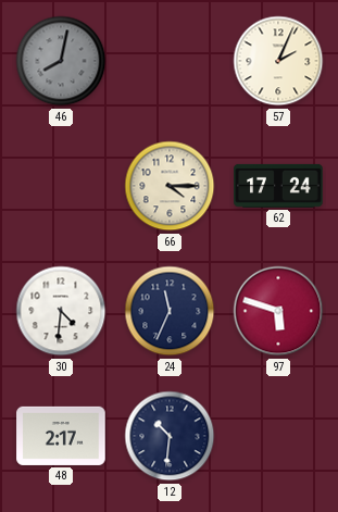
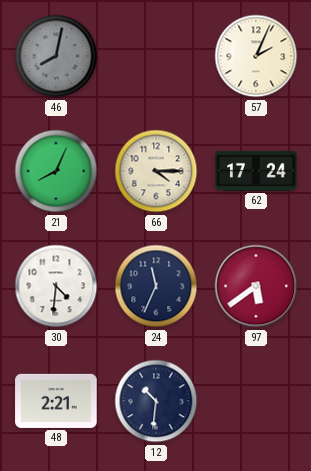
21: none -> 8:04
97: 5:48 -> 5:39
48: 2:17 -> 2:21
